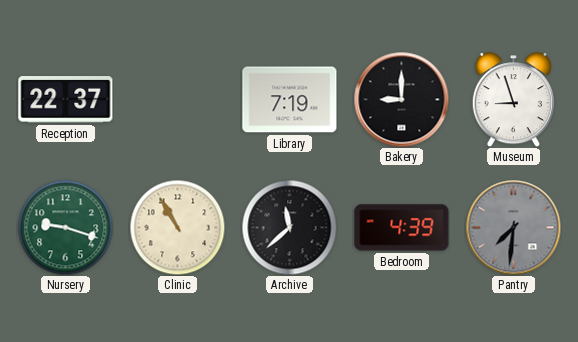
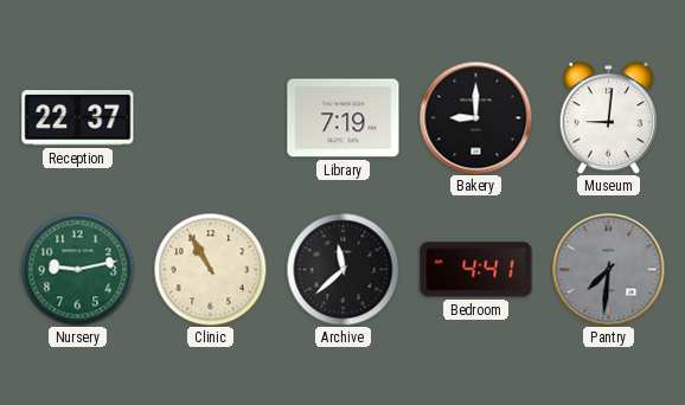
Museum: 8:57 -> 9:01
Nursery: 9:18 -> 9:13
Bedroom: 4:39 -> 4:41
